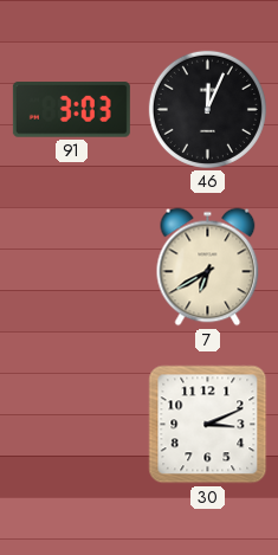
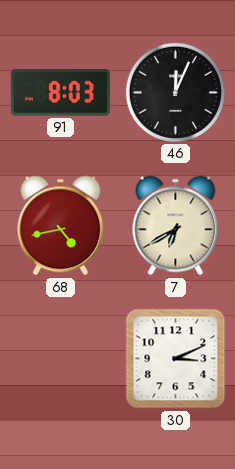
91: 3:03 -> 8:03
68: none -> 4:43
